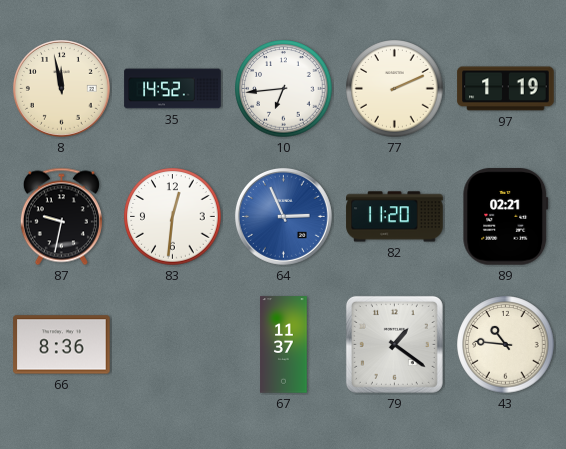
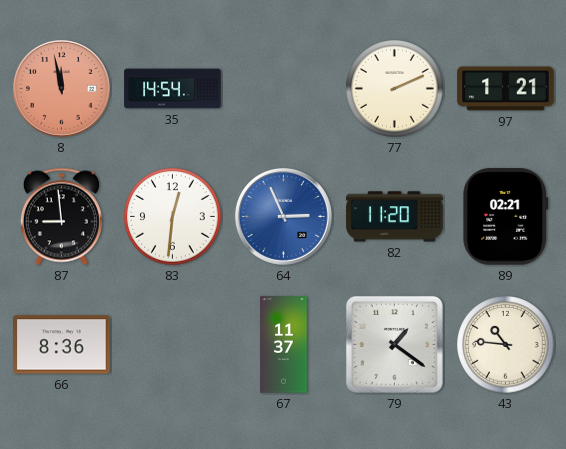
8 dial: cream -> salmon
35: 14:52 -> 14:54
10: 6:44 -> none
97: 1:19 -> 1:21
87: 9:32 -> 8:59
